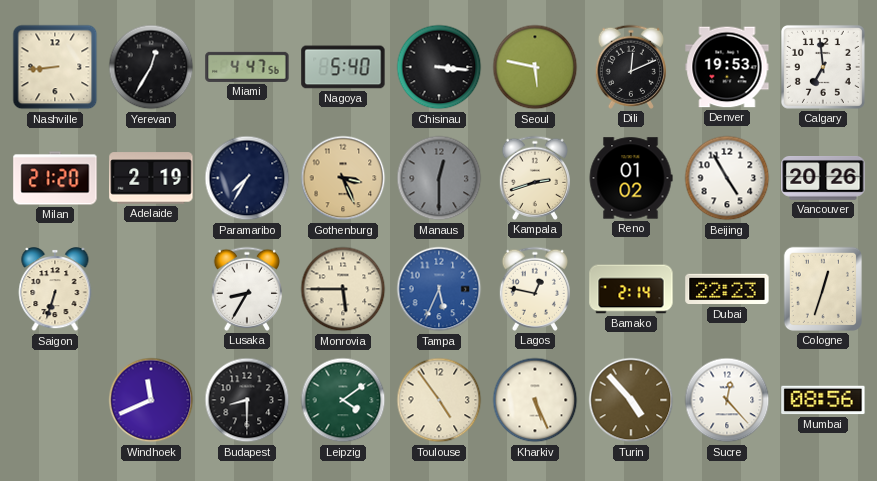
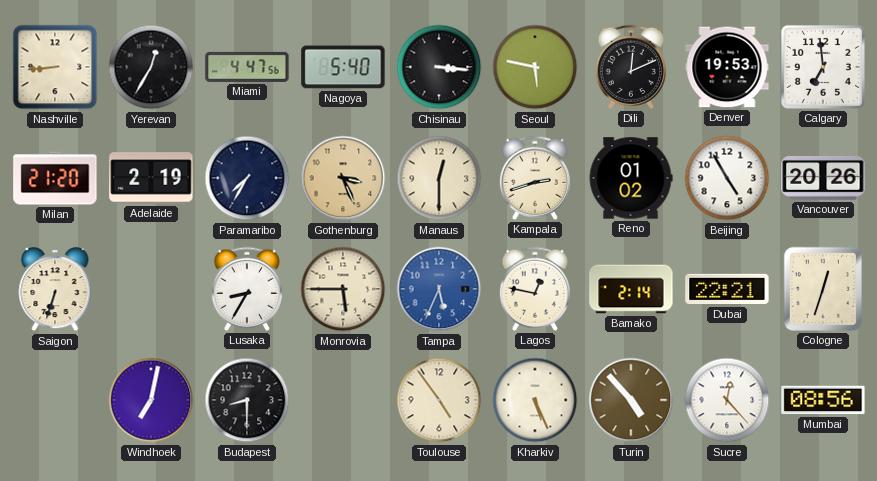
Manaus dial: grey -> cream
Dubai: 22:23 -> 22:21
Windhoek: 11:41 -> 7:02
Leipzig: 4:09 -> none
